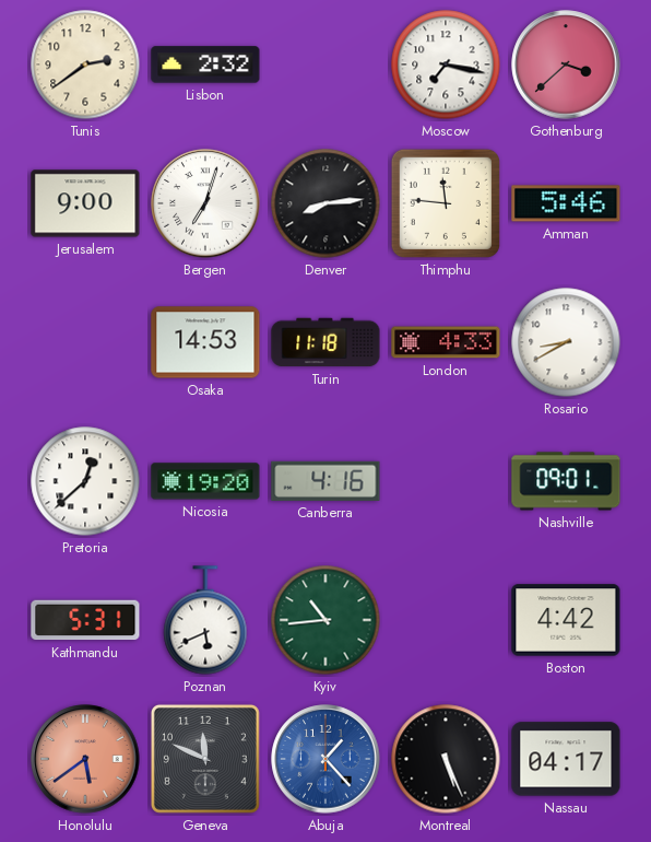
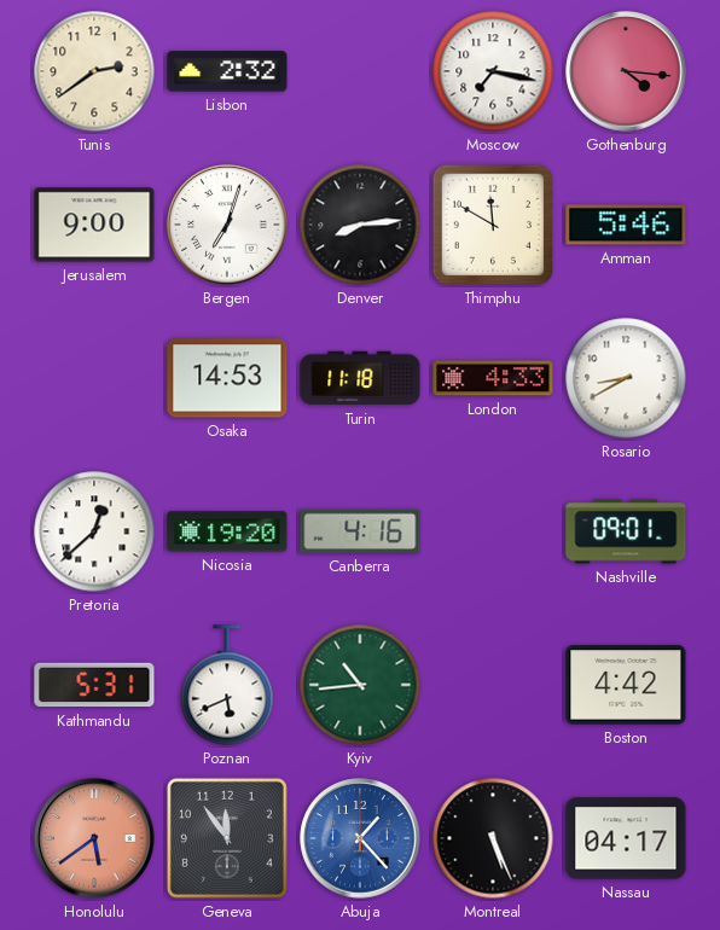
Gothenburg: 3:38 -> 4:16
Thimphu: 11:46 -> 11:50
Geneva: 11:49 -> 11:54
